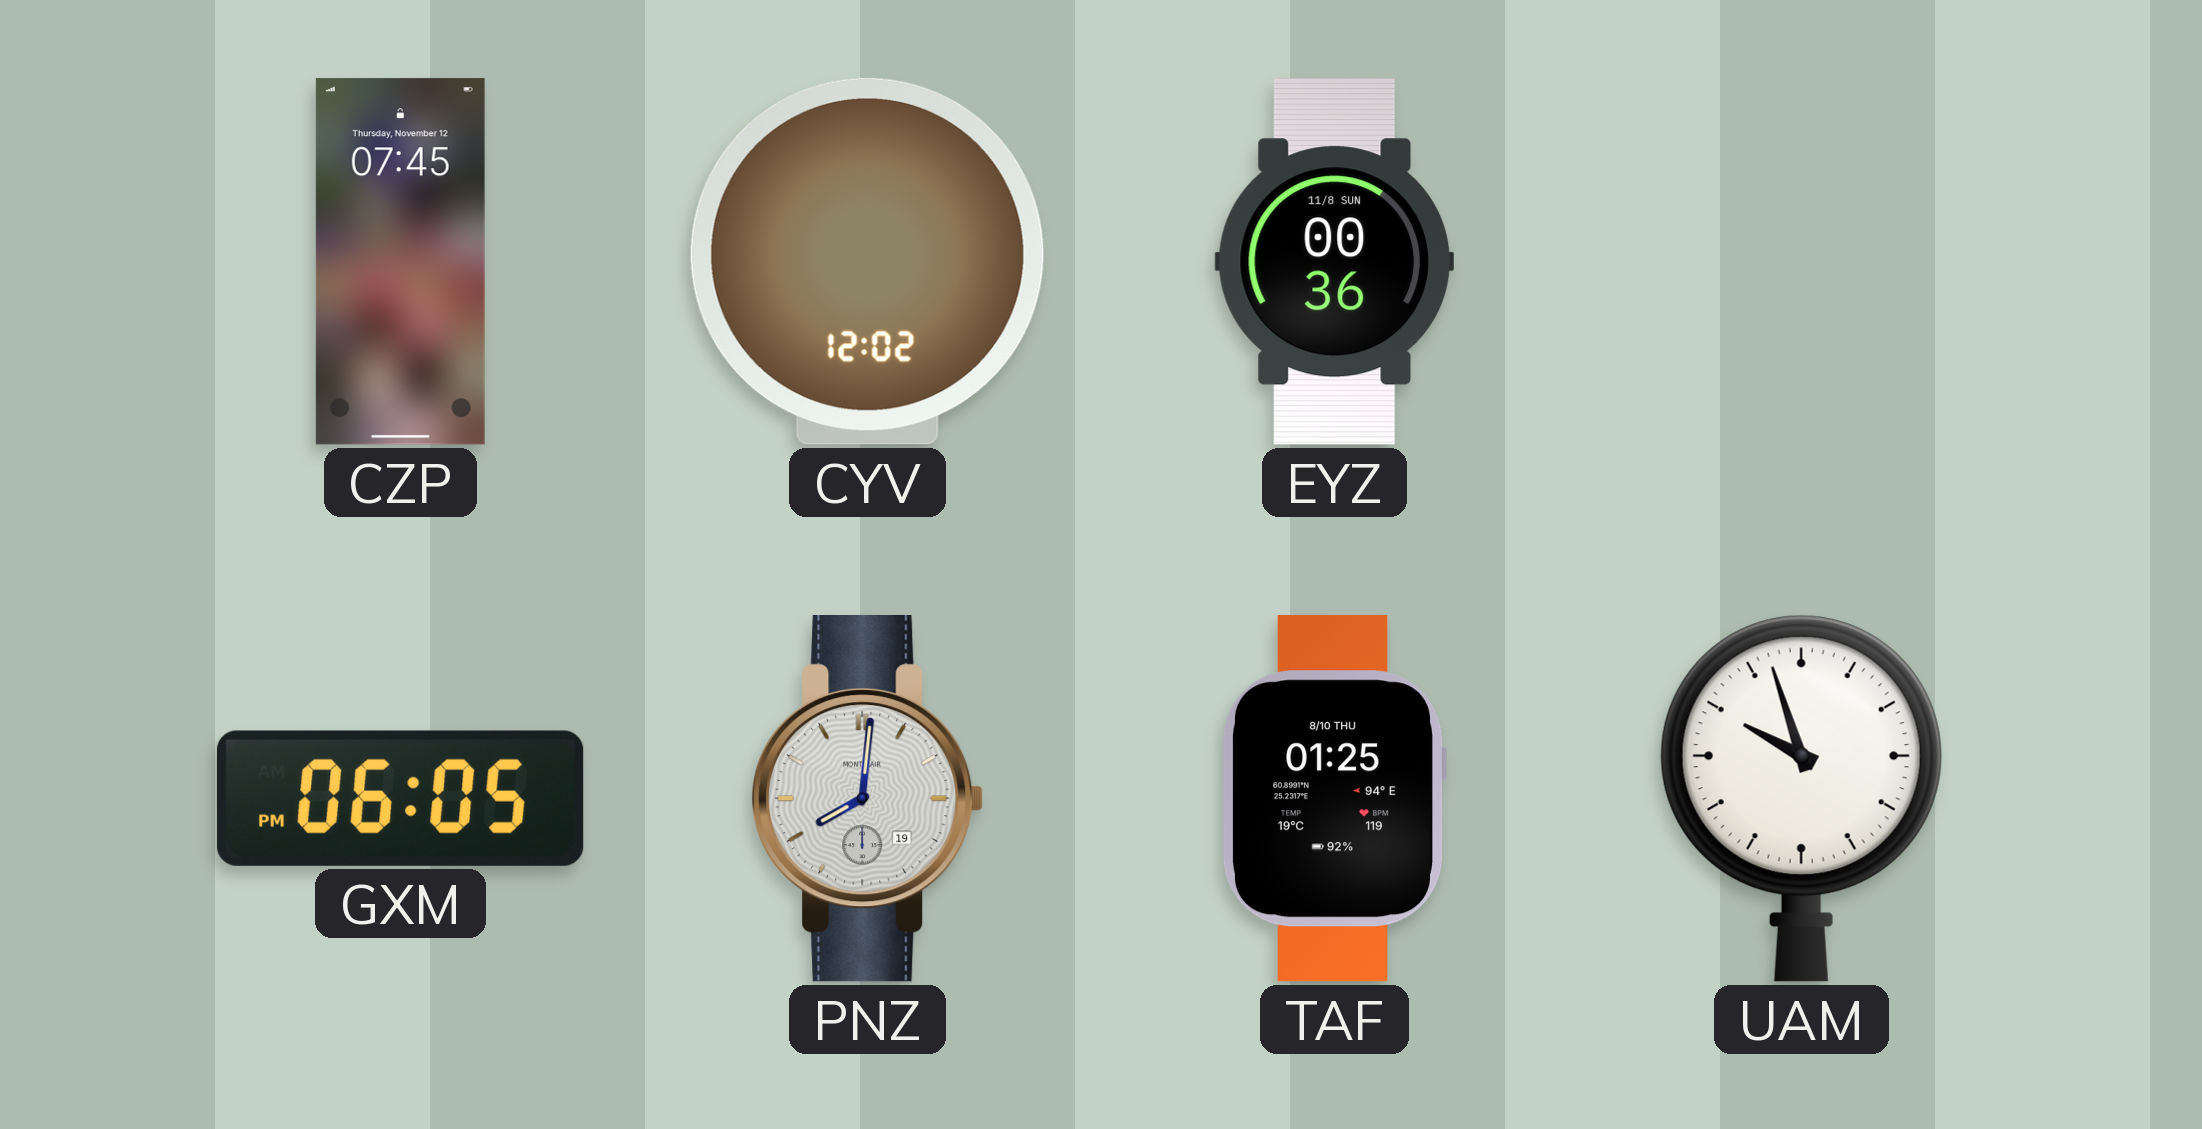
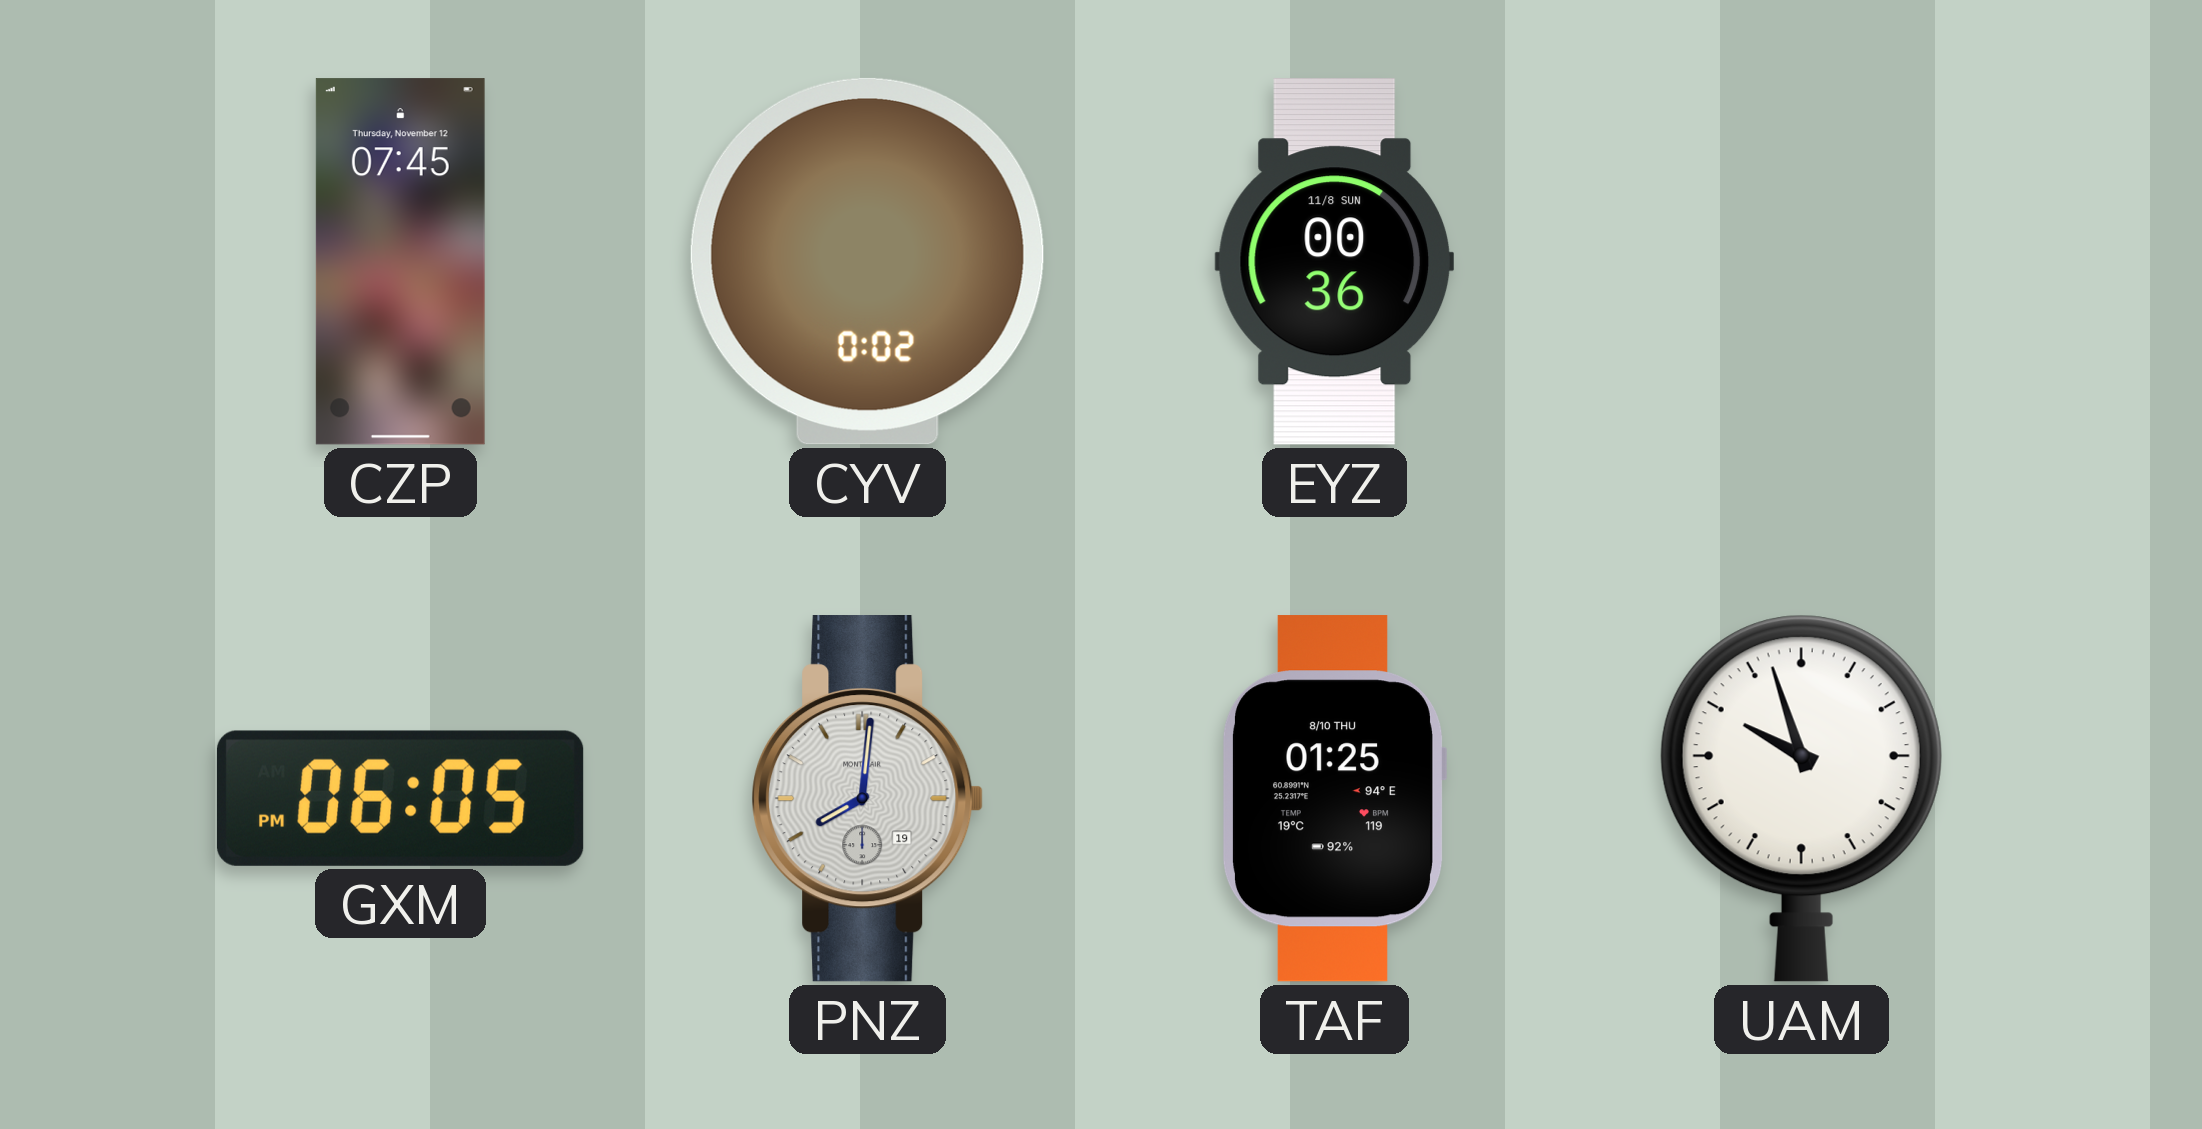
CYV: 12:02 -> 0:02
